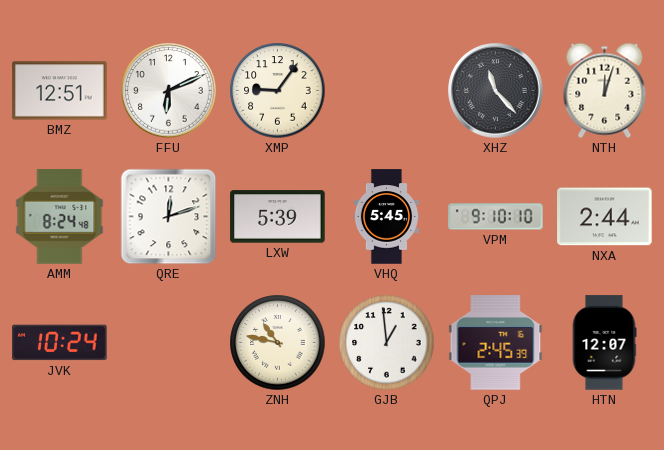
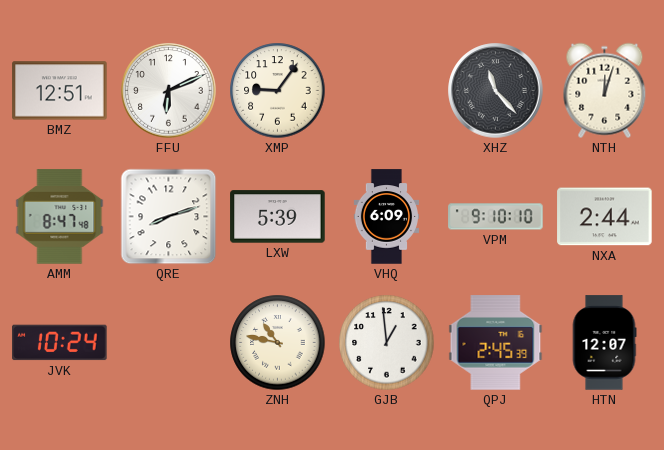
AMM: 8:24 -> 8:47
QRE: 12:12 -> 8:12
VHQ: 5:45 -> 6:09
